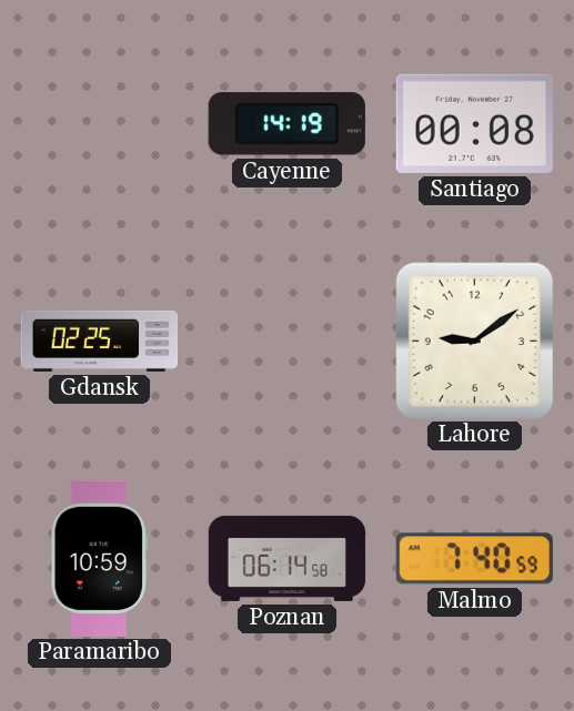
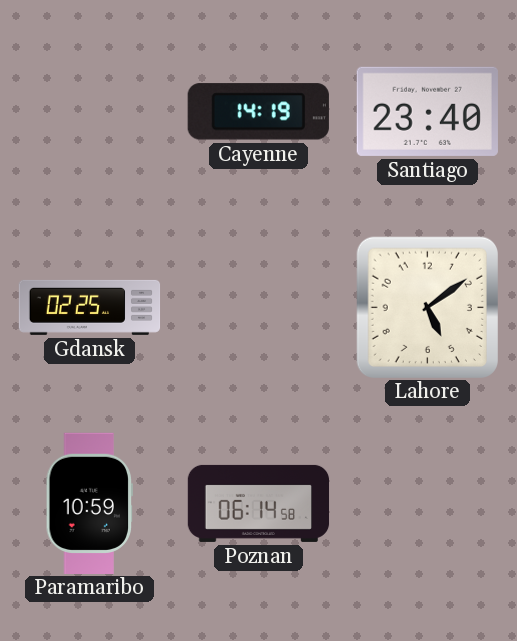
Santiago: 00:08 -> 23:40
Lahore: 9:09 -> 5:09
Malmo: 7:40 -> none
